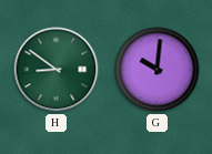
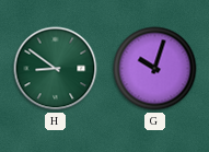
G: 10:01 -> 10:03
